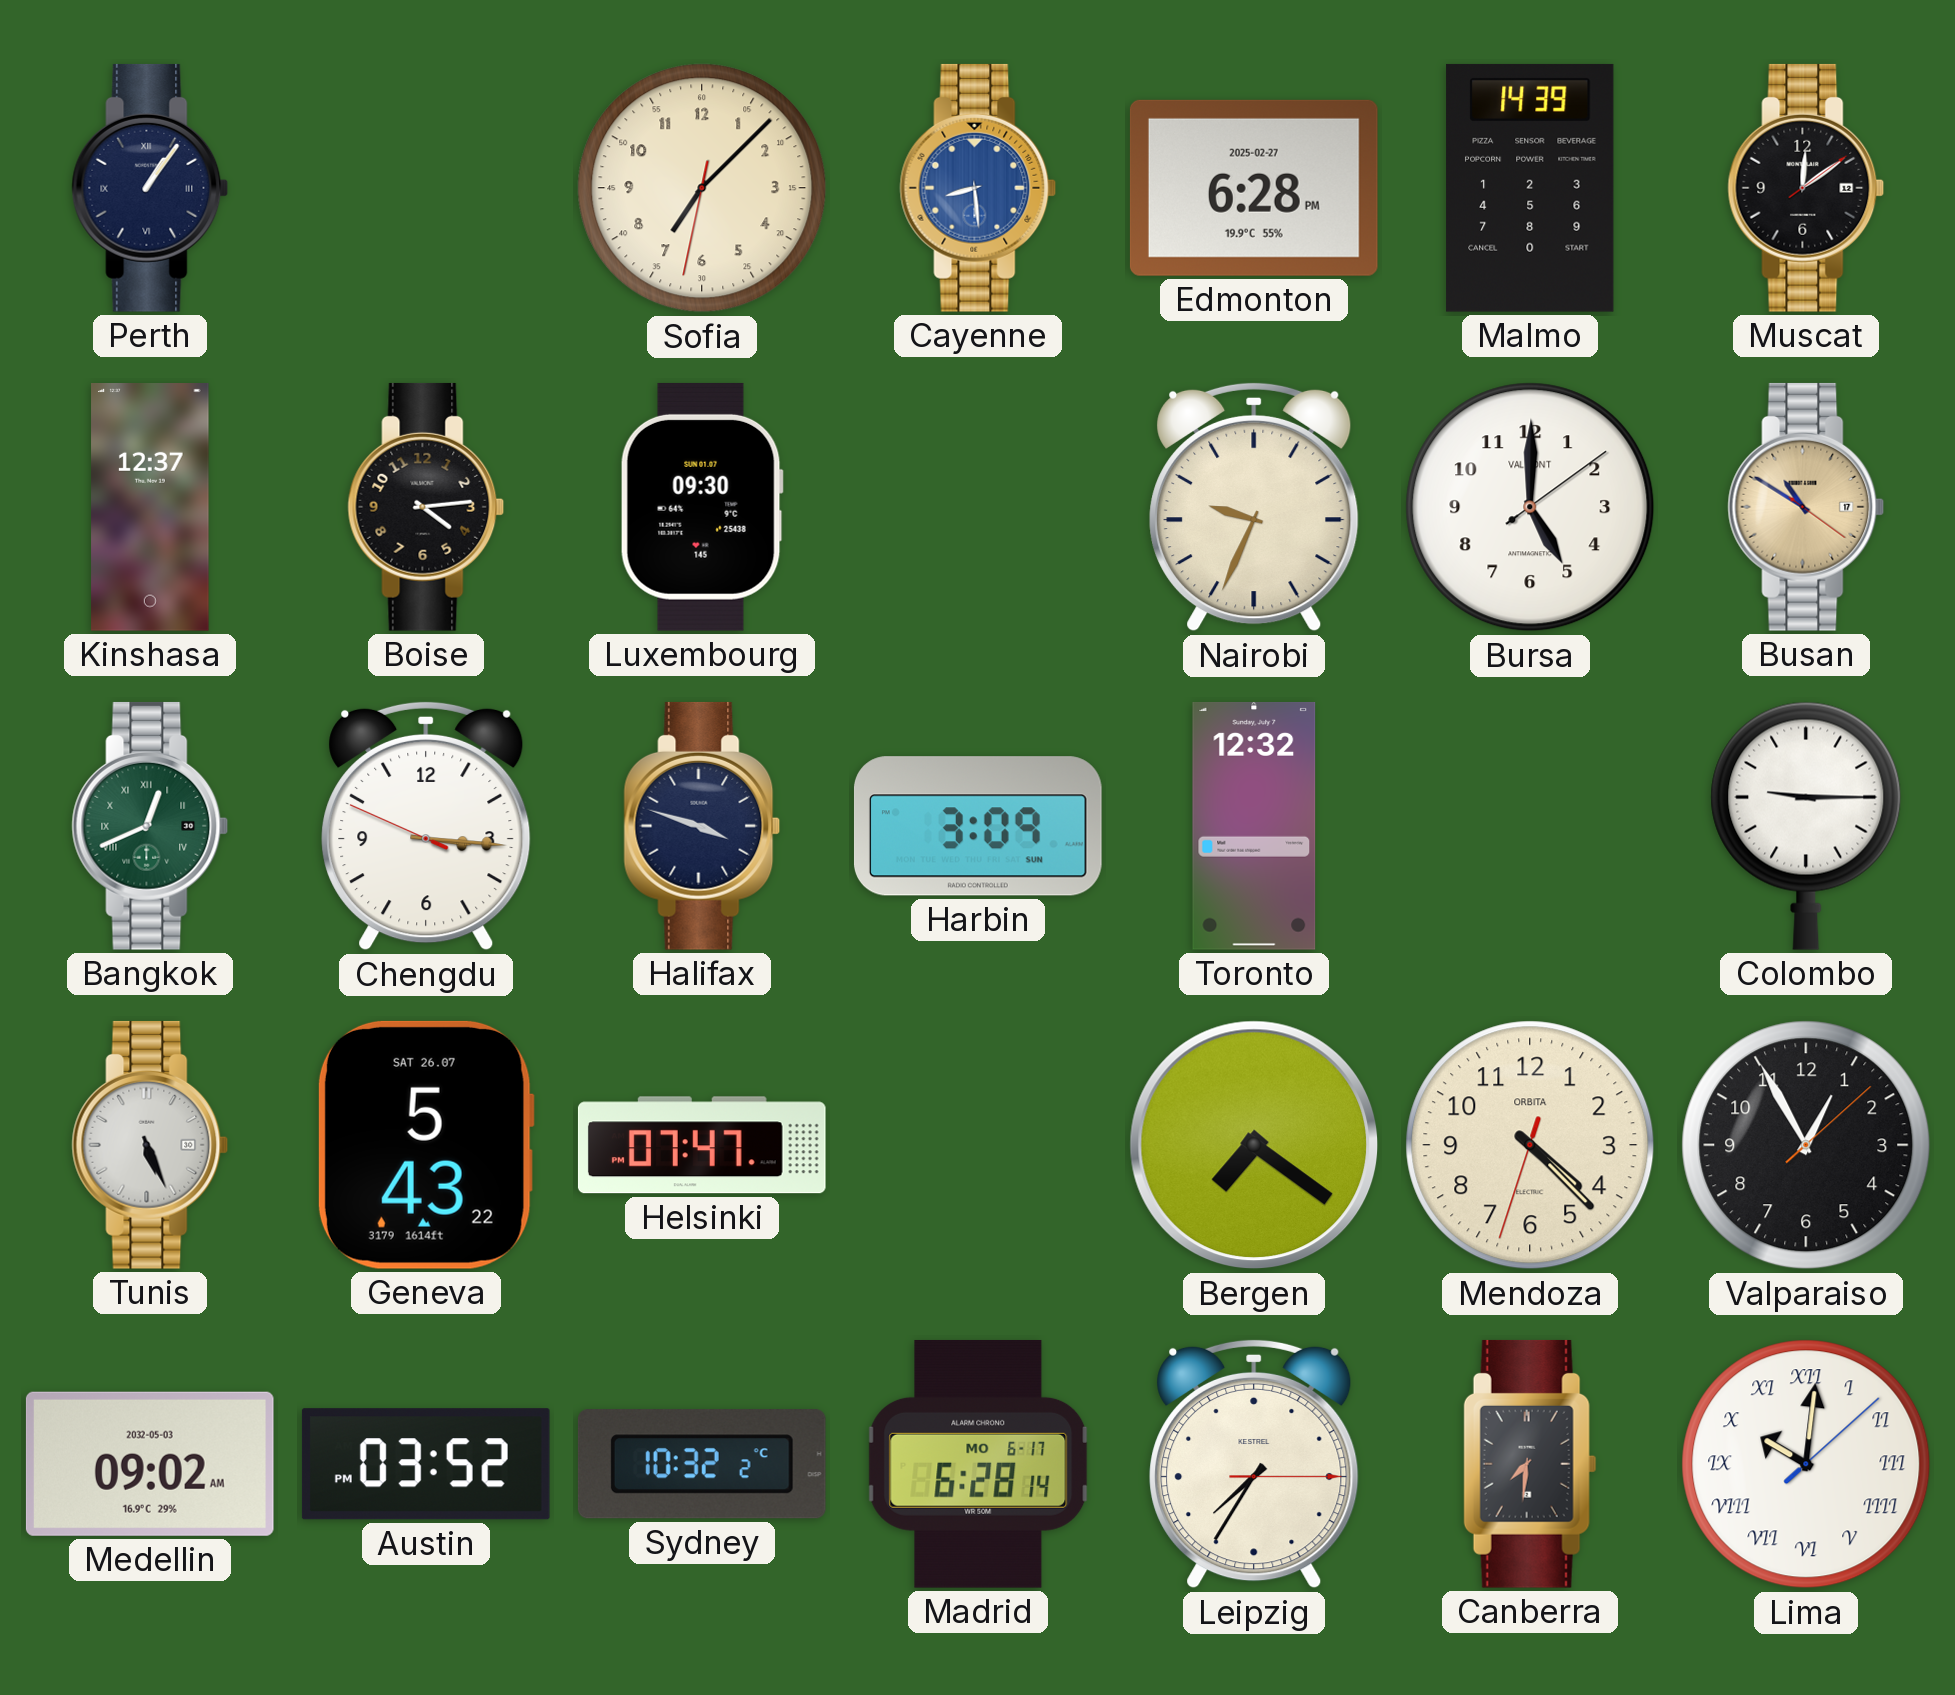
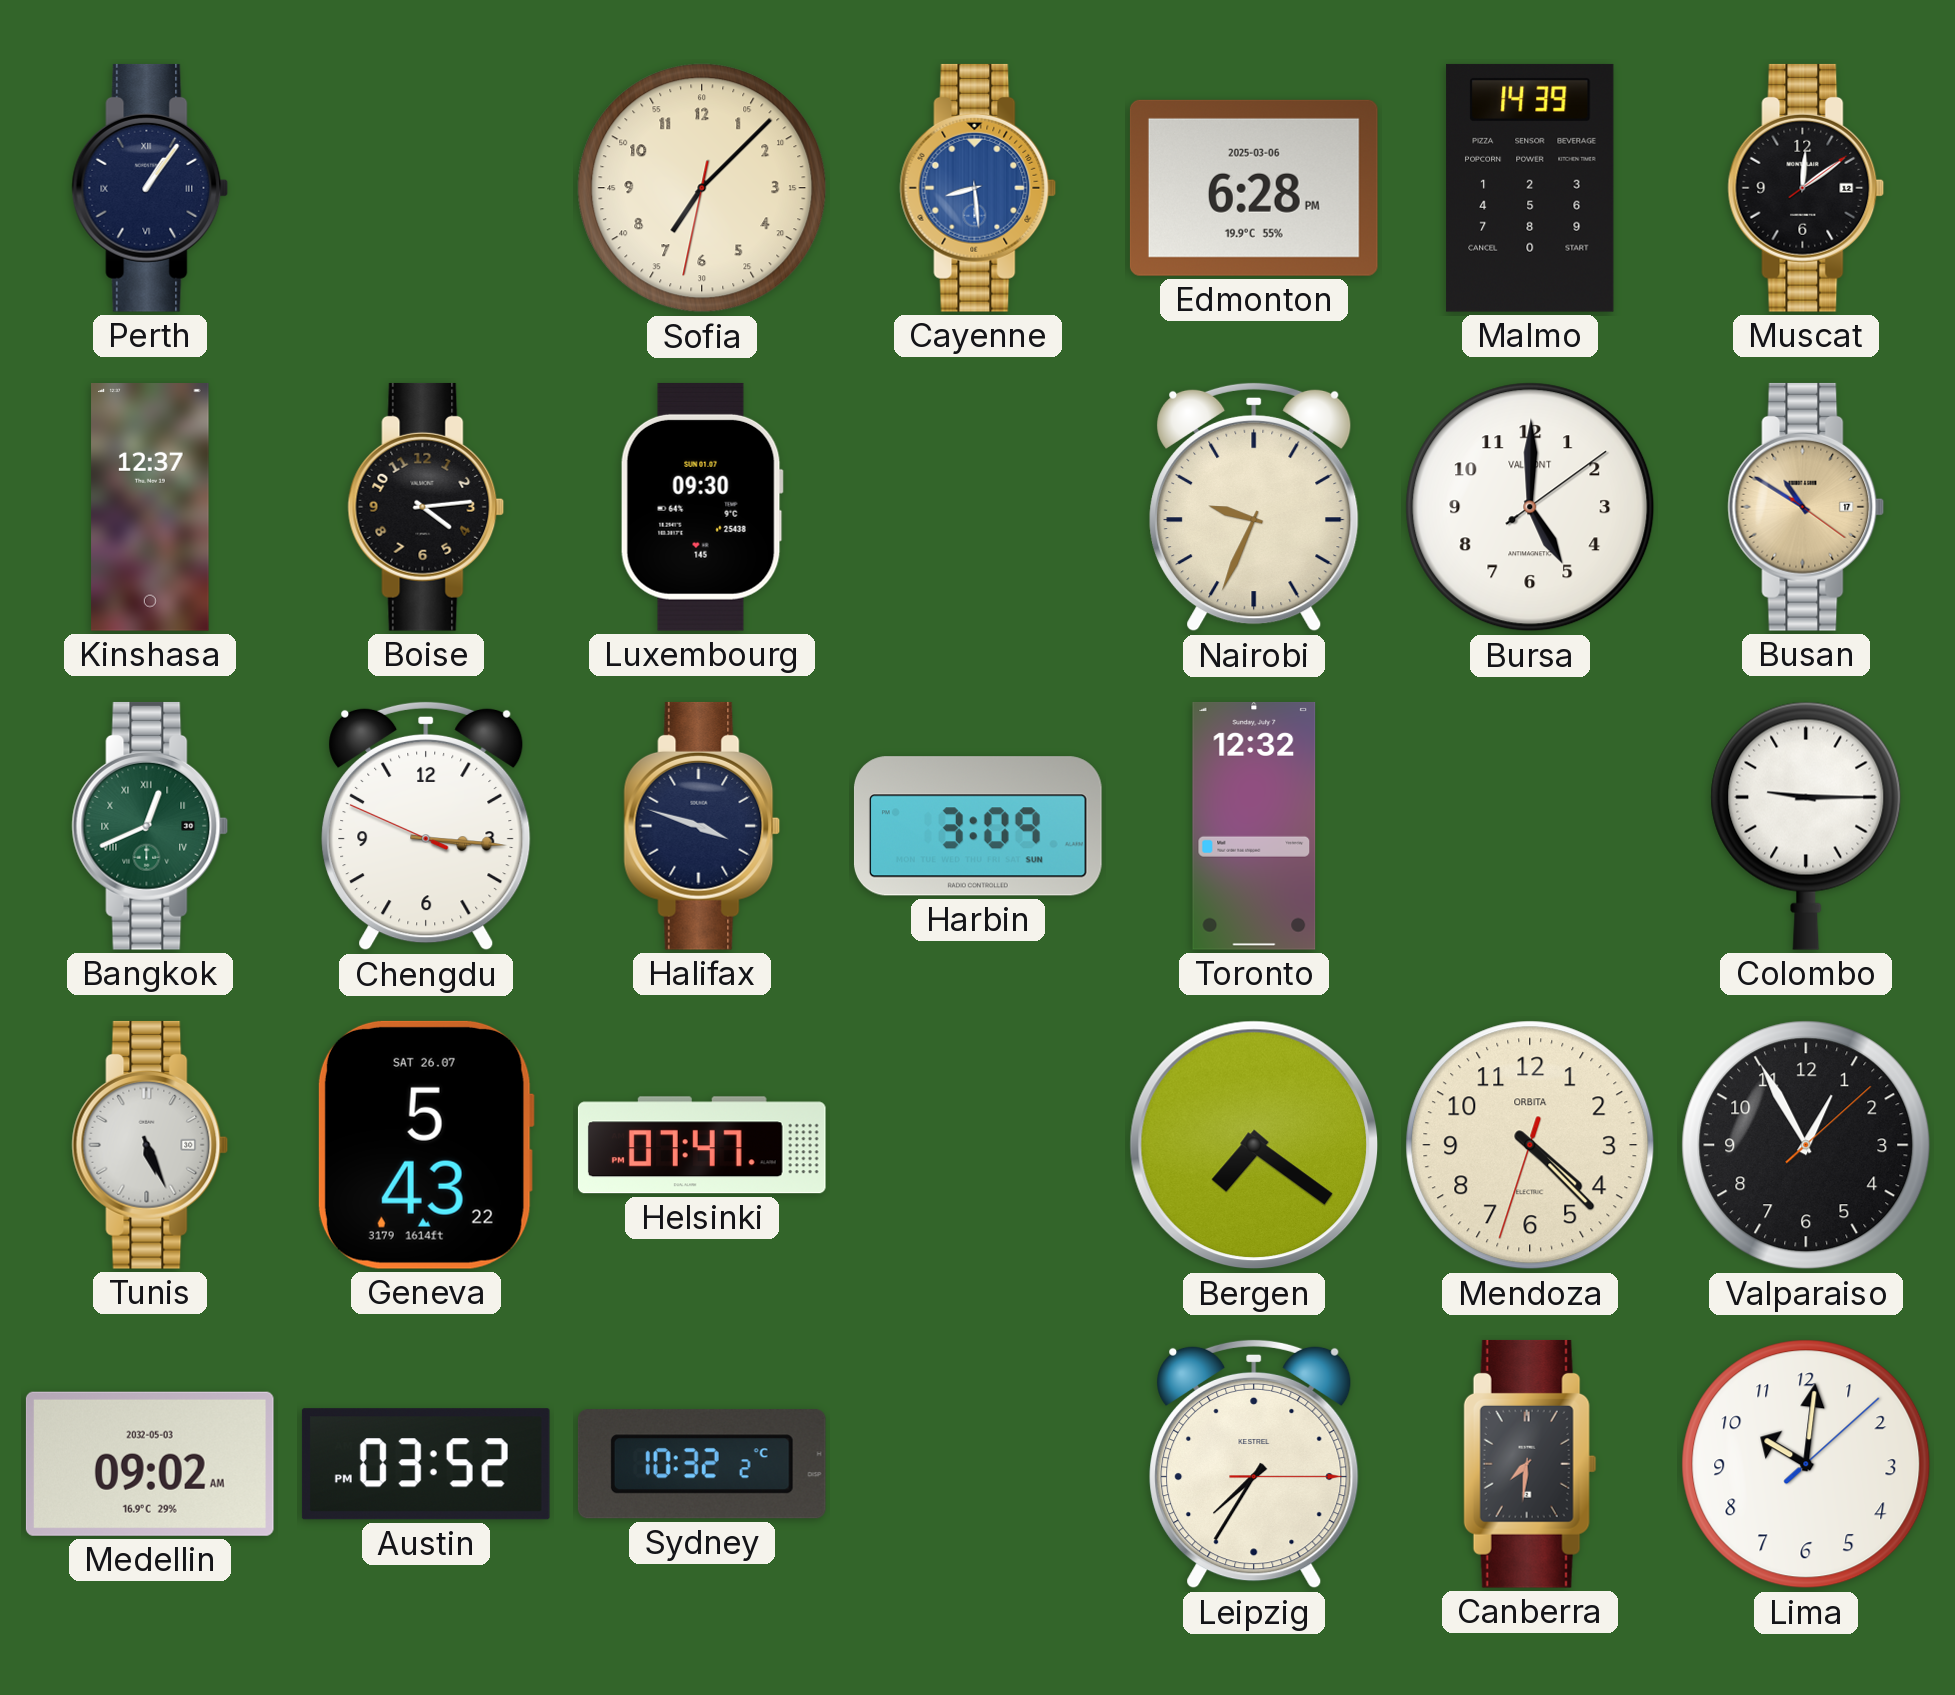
Edmonton date: 2025-02-27 -> 2025-03-06
Madrid: 6:28 -> none
Lima numerals: Roman -> Arabic
